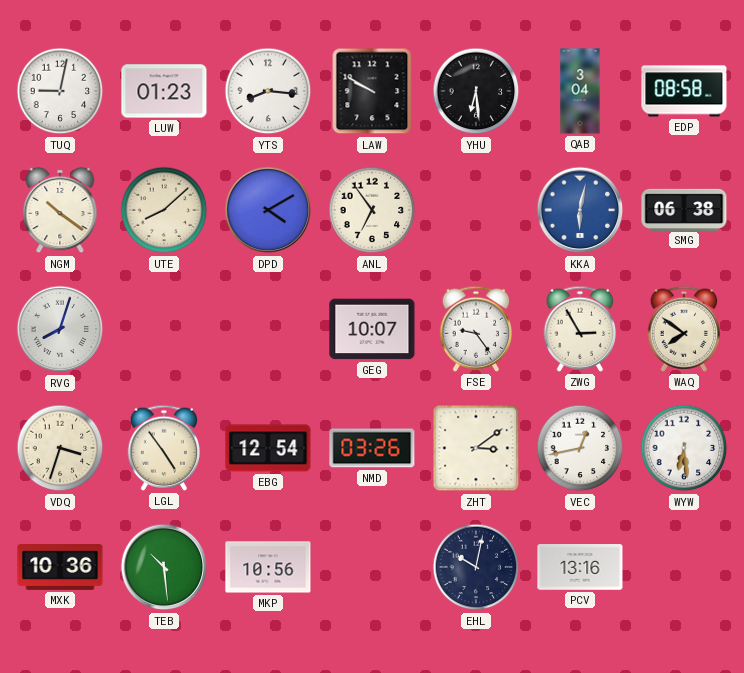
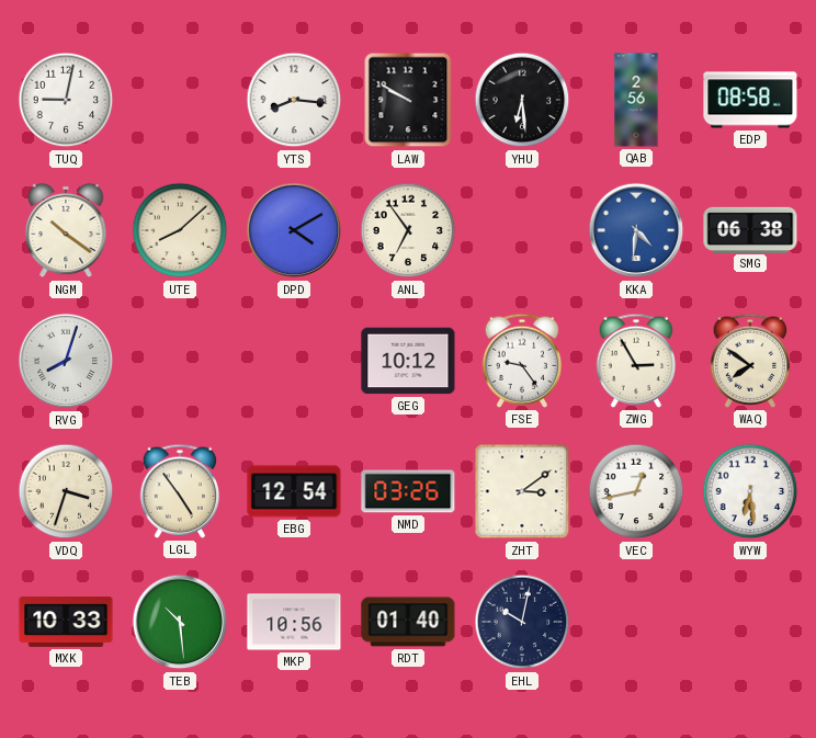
LUW: 01:23 -> none
QAB: 3:04 -> 2:56
KKA: 6:02 -> 4:31
GEG: 10:07 -> 10:12
MXK: 10:36 -> 10:33
RDT: none -> 01:40
PCV: 13:16 -> none
